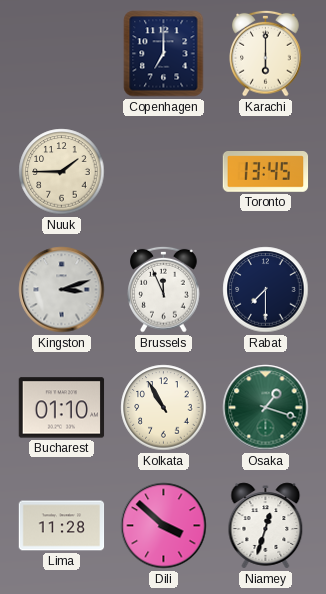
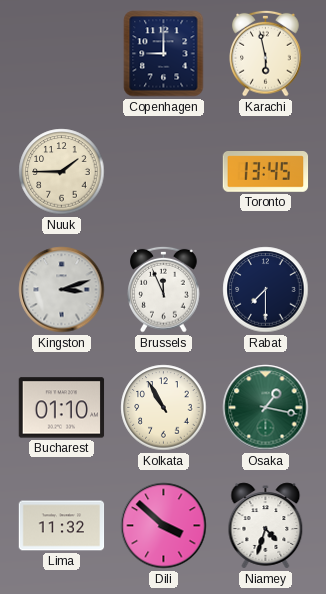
Copenhagen: 7:00 -> 9:00
Karachi: 6:00 -> 5:58
Osaka: 1:18 -> 1:17
Lima: 11:28 -> 11:32
Niamey: 12:33 -> 4:33
